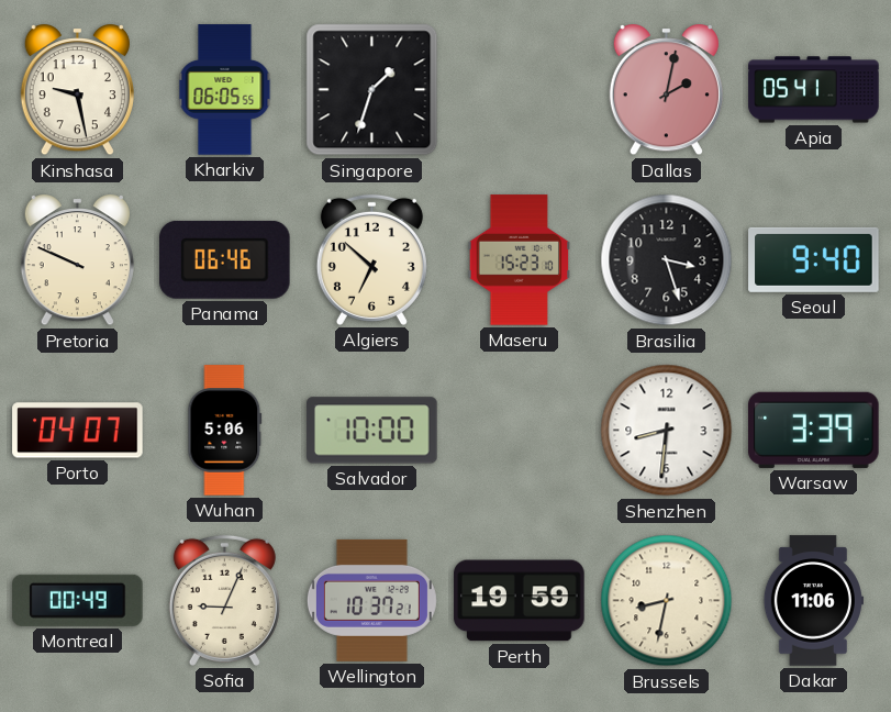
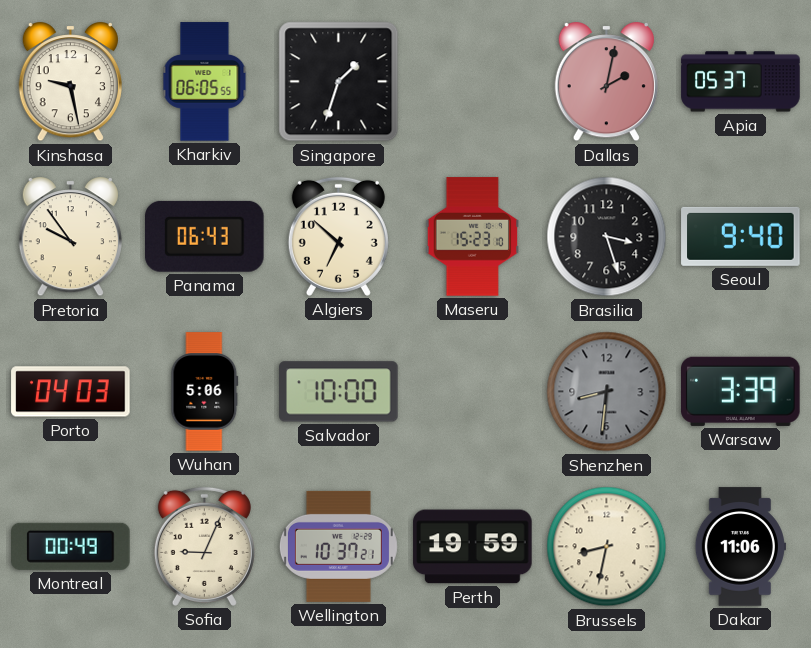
Apia: 05:41 -> 05:37
Pretoria: 9:49 -> 9:54
Panama: 06:46 -> 06:43
Porto: 04:07 -> 04:03
Shenzhen dial: white -> grey
